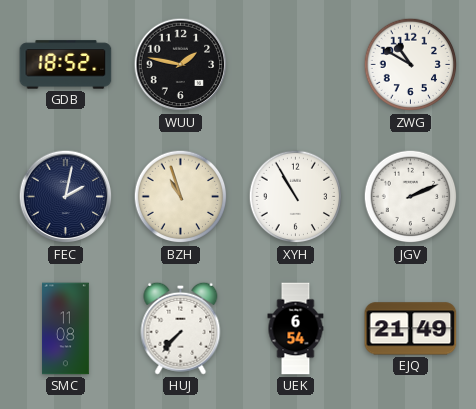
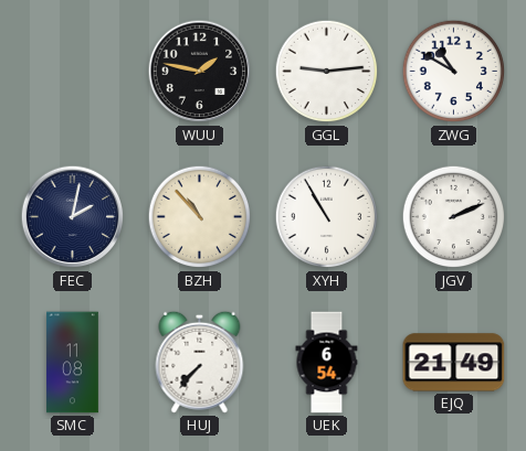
GDB: 18:52 -> none
GGL: none -> 9:14
BZH: 10:57 -> 10:53
